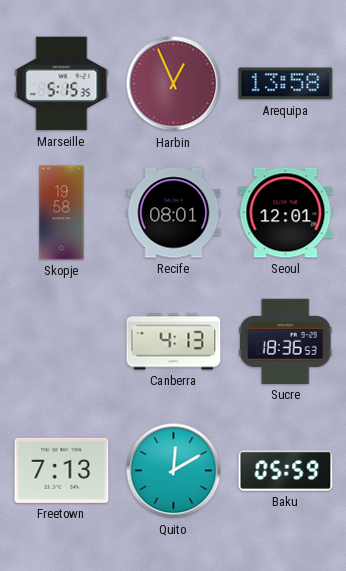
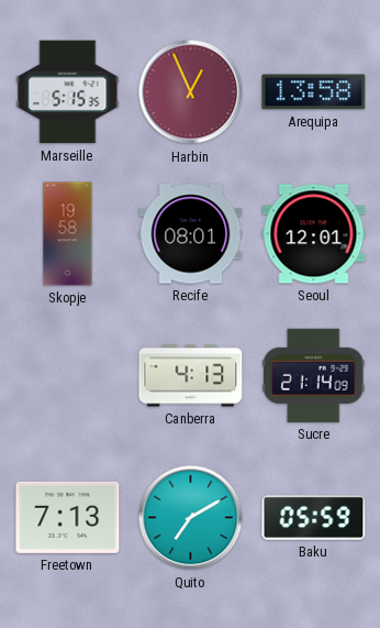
Sucre: 18:36 -> 21:14
Quito: 12:10 -> 7:10
